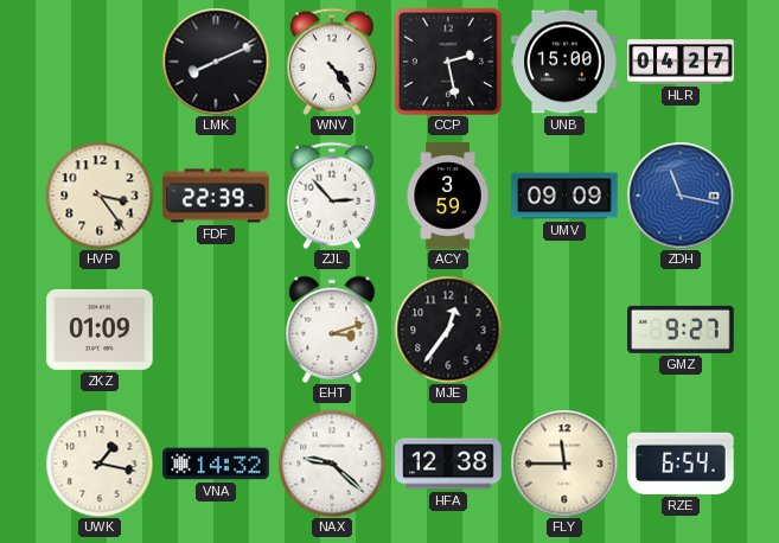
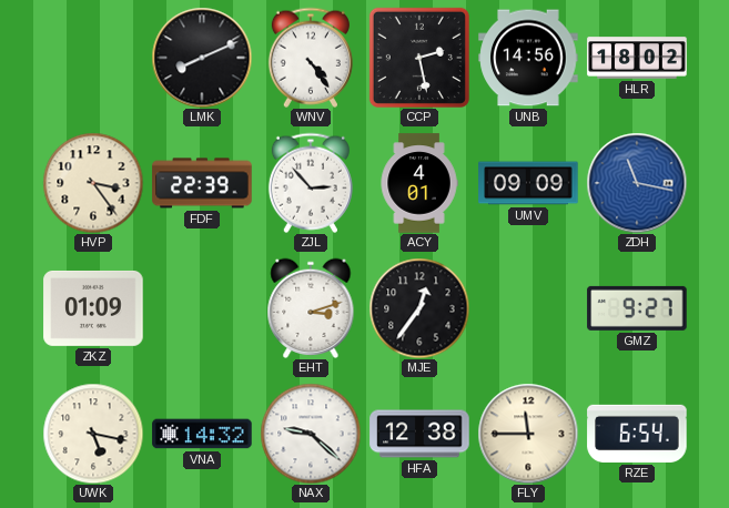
UNB: 15:00 -> 14:56
HLR: 04:27 -> 18:02
ACY: 3:59 -> 4:01
UWK: 1:17 -> 5:17
